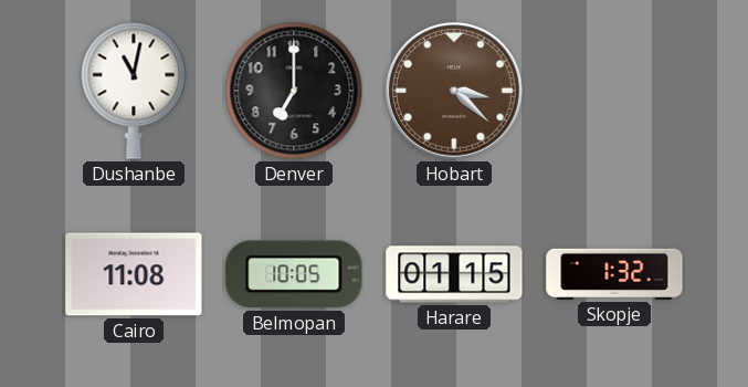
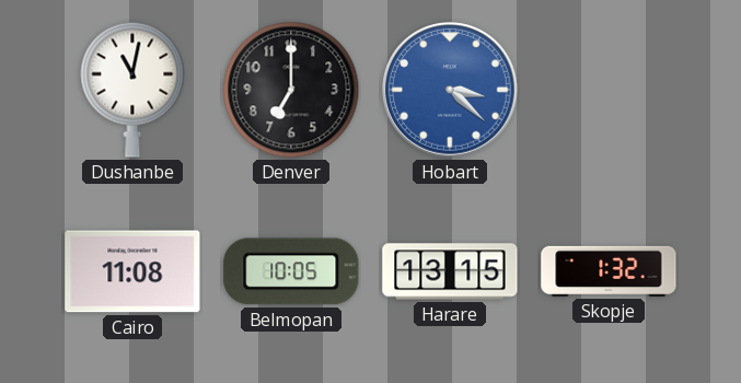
Hobart dial: brown -> blue
Harare: 01:15 -> 13:15
